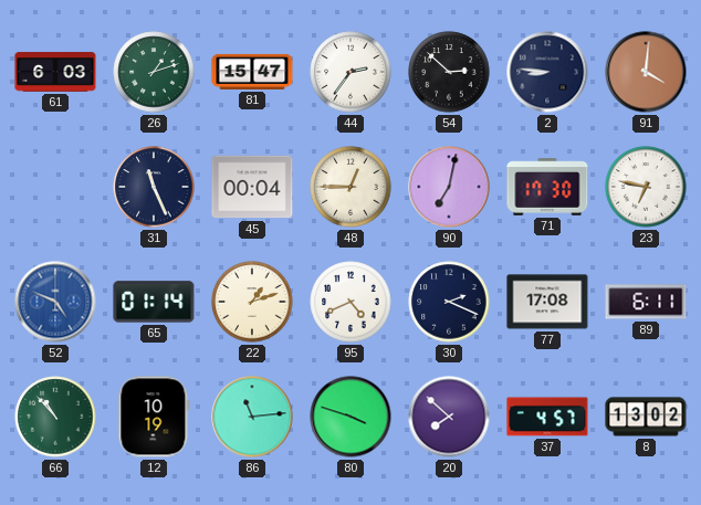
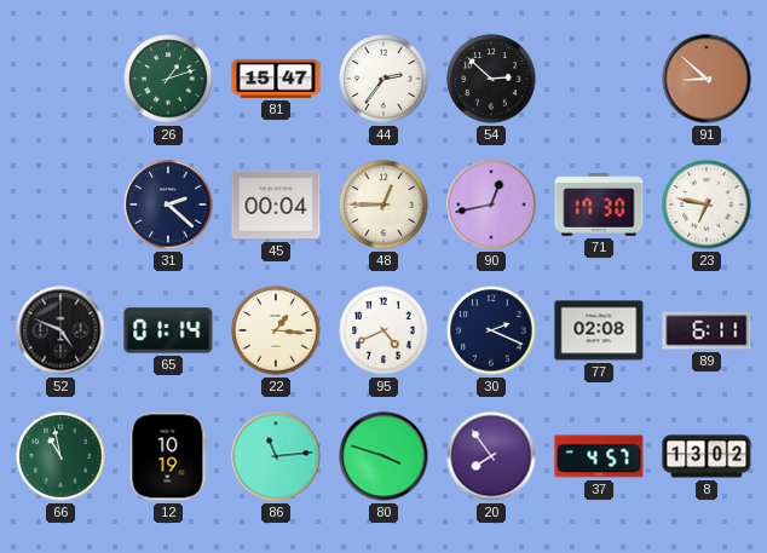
61: 6:03 -> none
2: 8:46 -> none
91: 4:01 -> 8:52
31: 11:26 -> 2:22
90: 7:02 -> 12:43
52 dial: blue -> black
22: 1:12 -> 1:16
77: 17:08 -> 02:08
66: 10:53 -> 10:58
20: 7:52 -> 7:54
